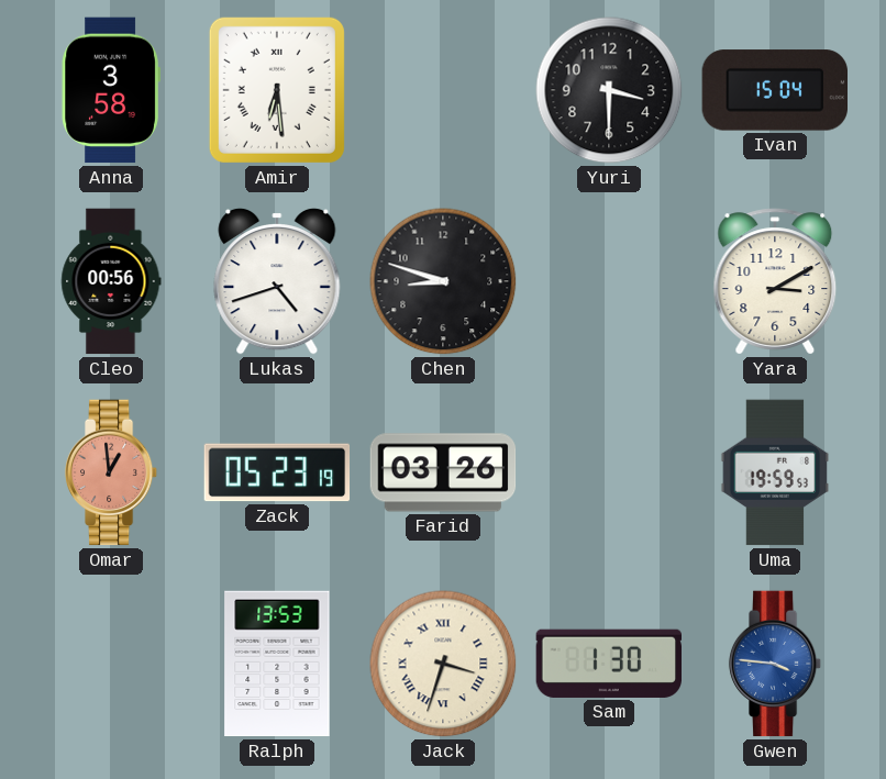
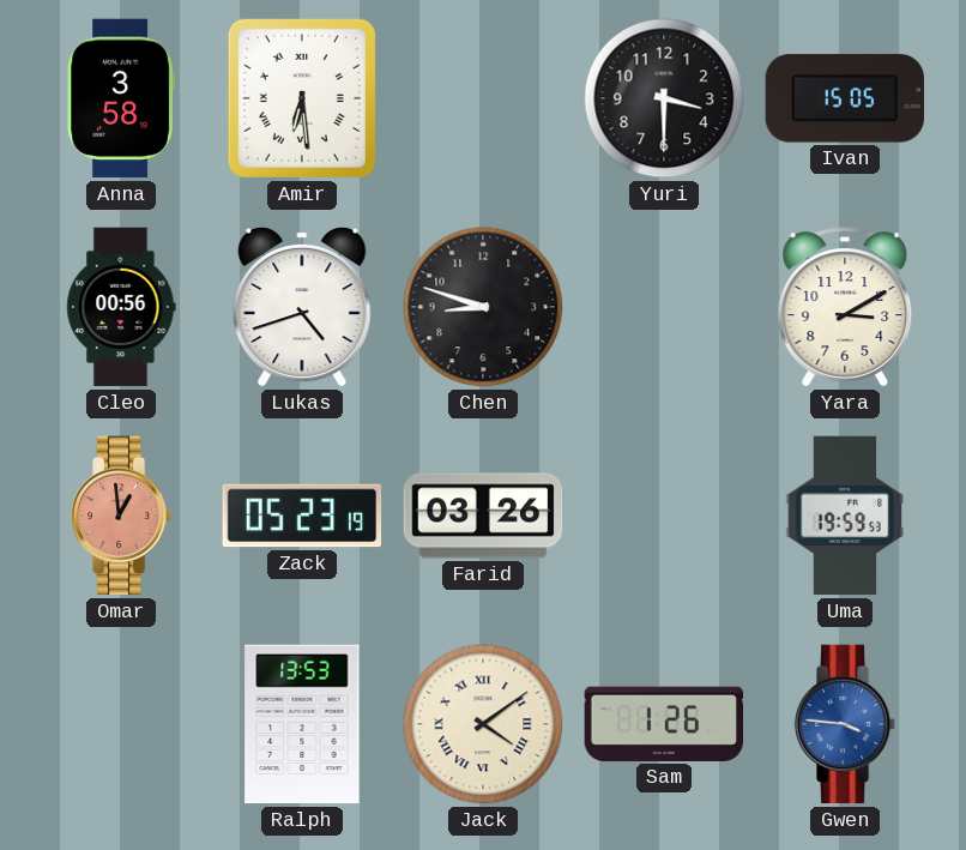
Ivan: 15:04 -> 15:05
Jack: 3:33 -> 4:09
Sam: 1:30 -> 1:26
